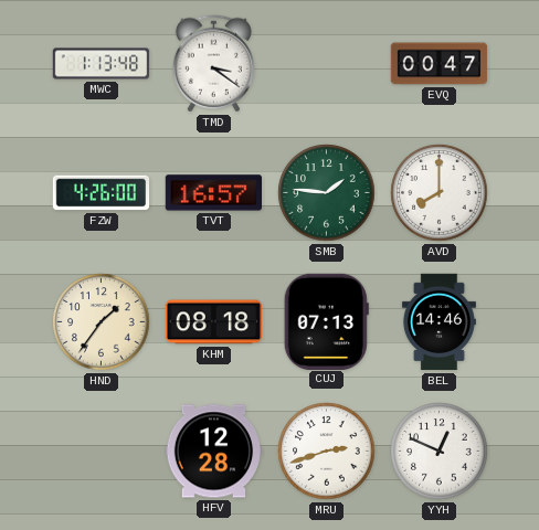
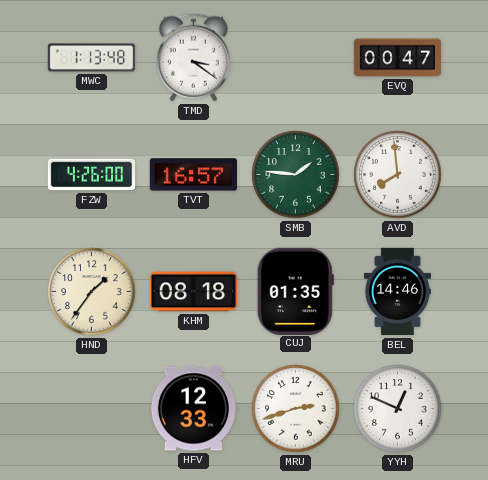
AVD: 8:00 -> 7:59
CUJ: 07:13 -> 01:35
HFV: 12:28 -> 12:33
